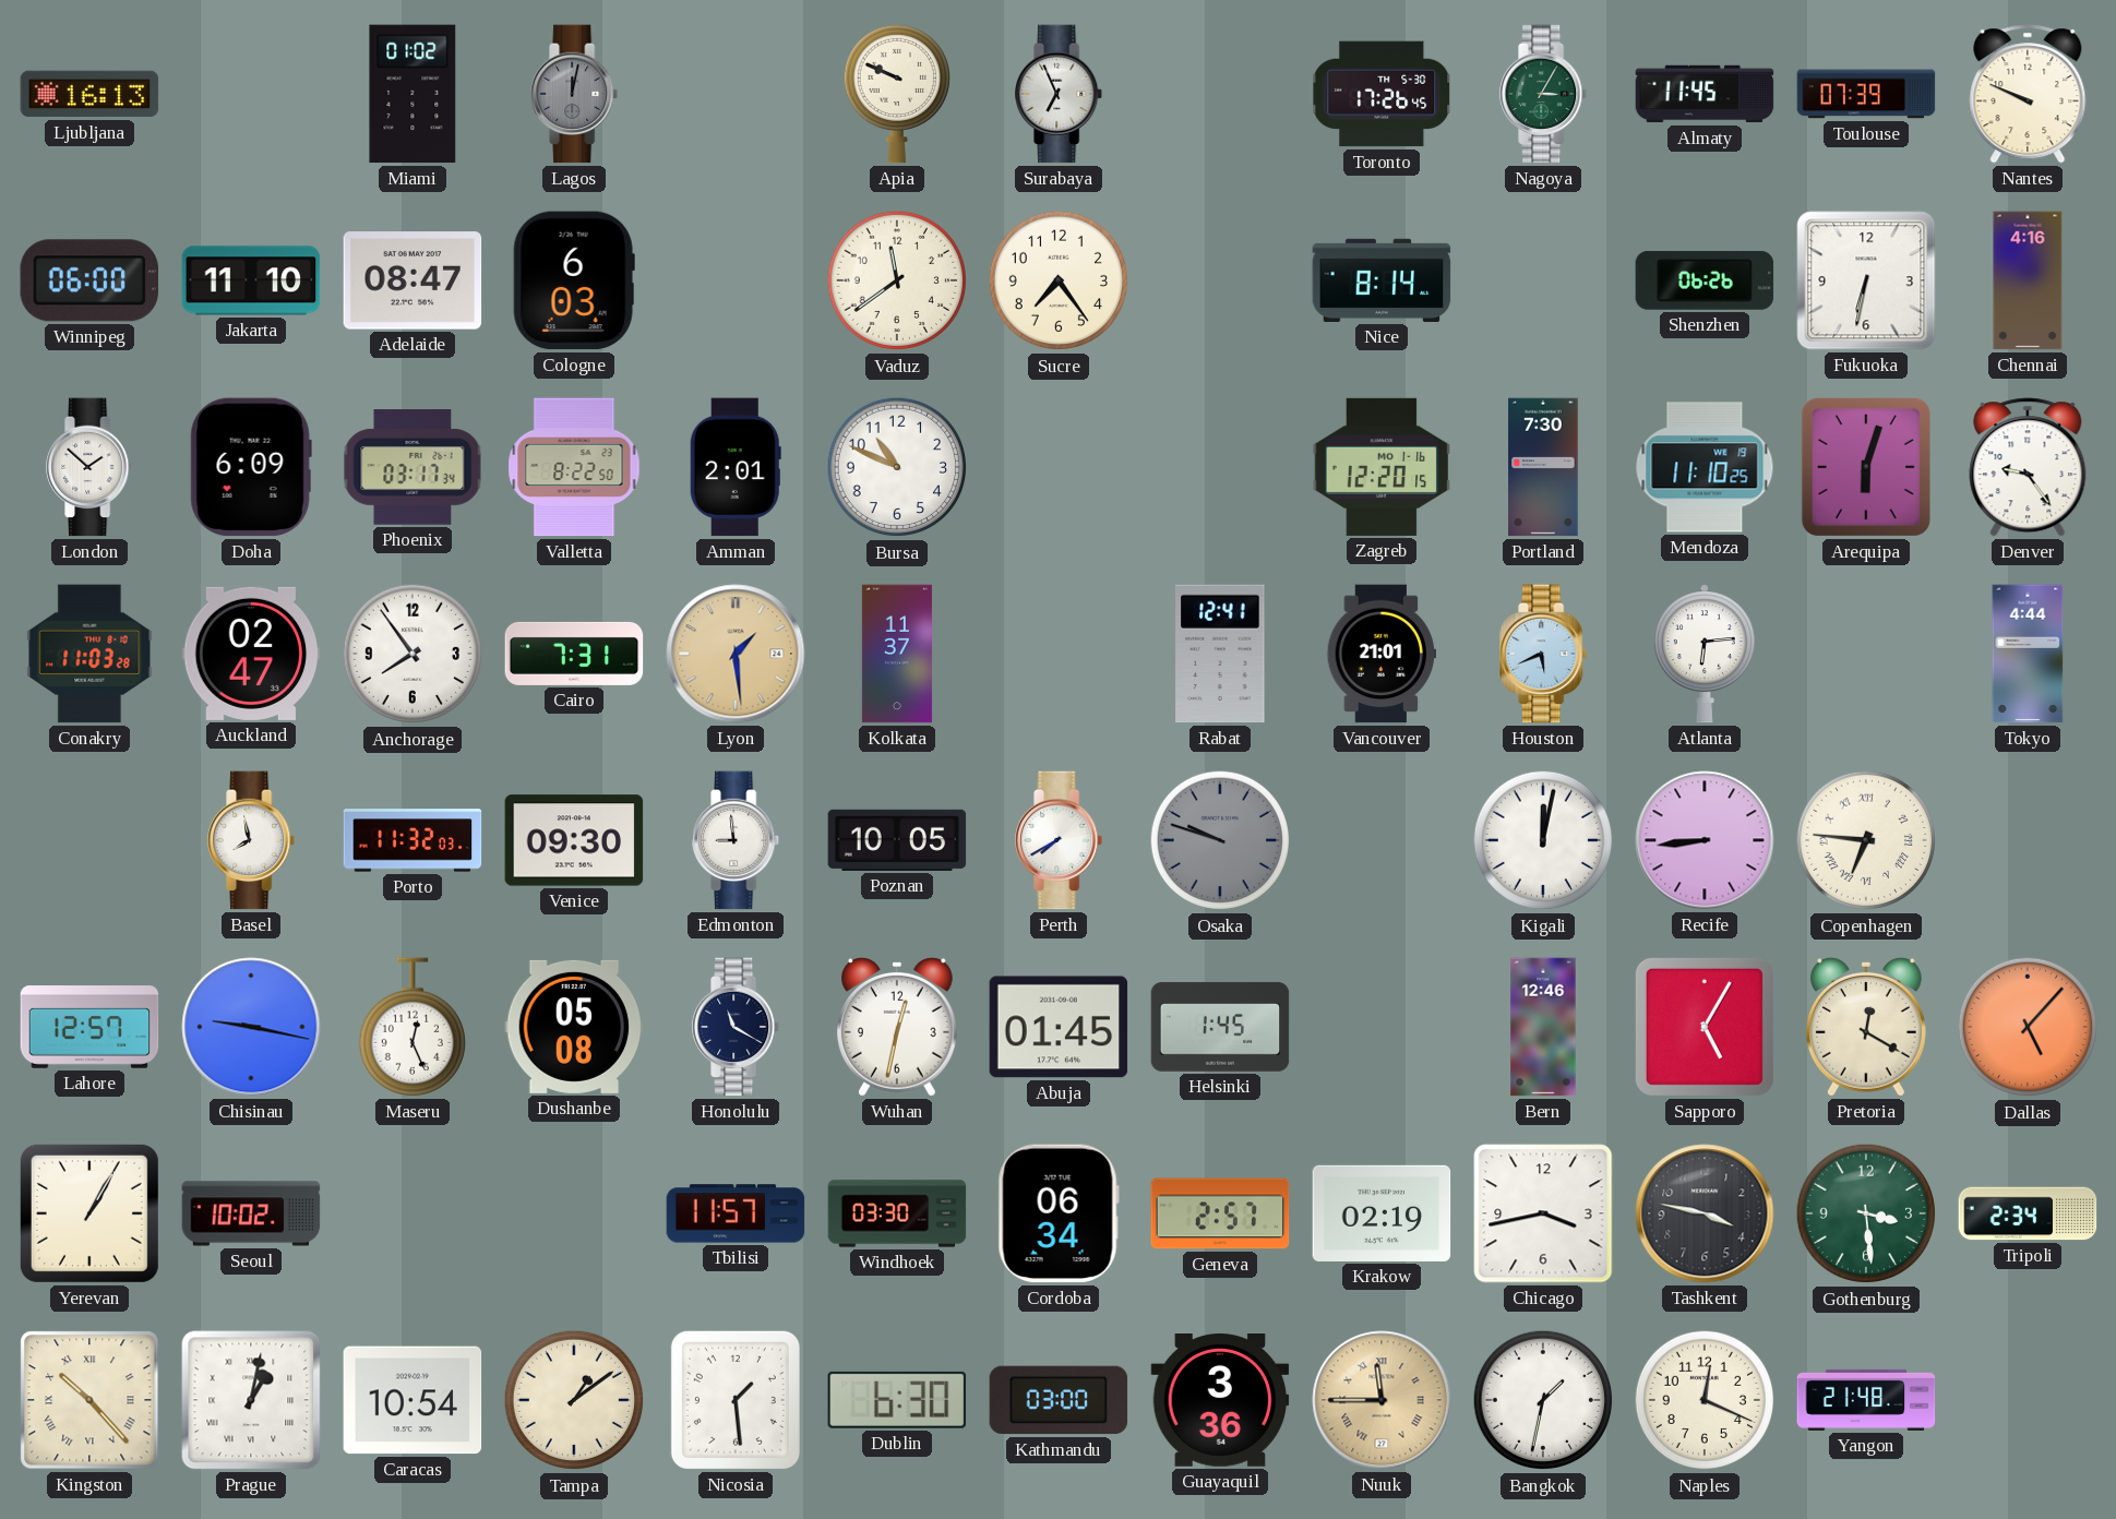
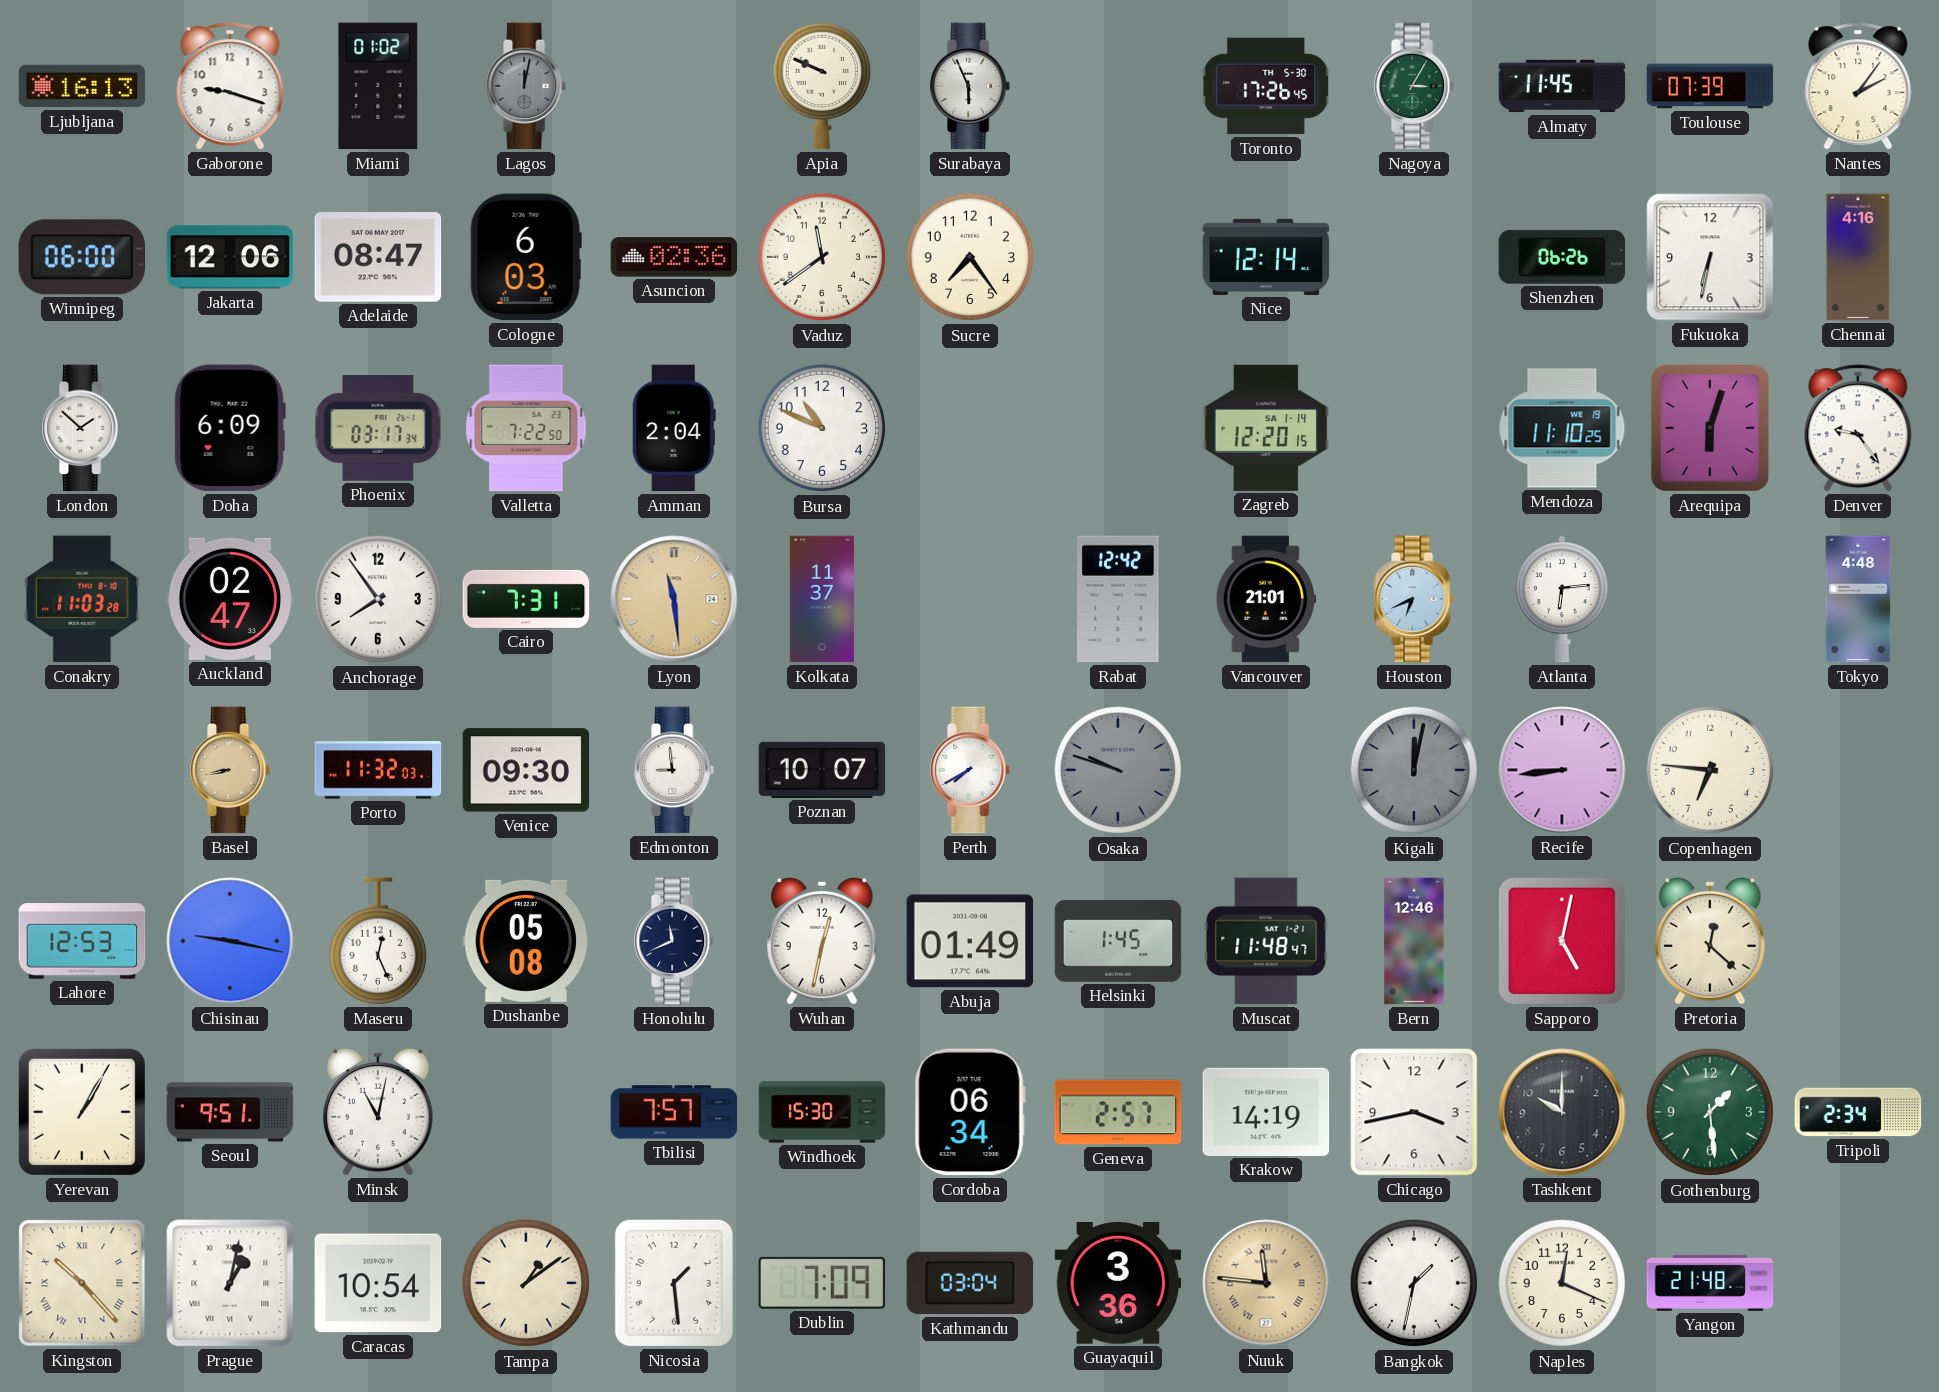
Gaborone: none -> 9:18
Surabaya: 6:56 -> 5:56
Nantes: 9:49 -> 2:06
Jakarta: 11:10 -> 12:06
Asuncion: none -> 02:36
Nice: 8:14 -> 12:14
Valletta: 8:22 -> 7:22
Amman: 2:01 -> 2:04
Zagreb date: MO 1-16 -> SA 1-14
Portland: 7:30 -> none
Lyon: 1:29 -> 11:29
Rabat: 12:41 -> 12:42
Houston: 5:41 -> 6:41
Tokyo: 4:44 -> 4:48
Basel: 7:58 -> 8:43
Basel dial: white -> champagne
Poznan: 10:05 -> 10:07
Kigali dial: white -> grey
Copenhagen numerals: Roman -> Arabic
Lahore: 12:57 -> 12:53
Honolulu: 11:20 -> 11:41
Abuja: 01:45 -> 01:49
Muscat: none -> 11:48
Sapporo: 5:05 -> 5:02
Pretoria: 12:20 -> 12:22
Dallas: 5:07 -> none
Seoul: 10:02 -> 9:51
Minsk: none -> 11:02
Tbilisi: 11:57 -> 7:57
Windhoek: 03:30 -> 15:30
Krakow: 02:19 -> 14:19
Tashkent: 3:47 -> 10:00
Gothenburg: 3:29 -> 1:29
Dublin: 6:30 -> 7:09
Kathmandu: 03:00 -> 03:04
Nuuk: 11:45 -> 11:46
